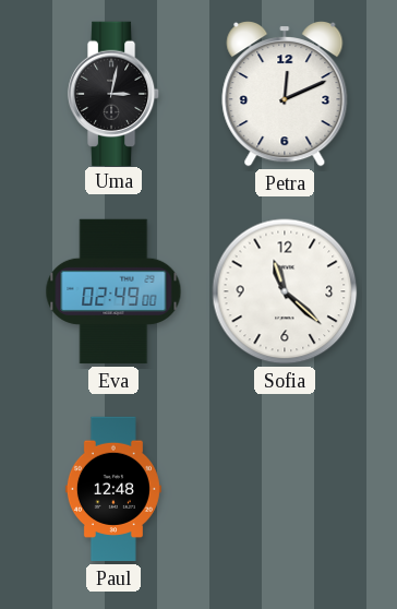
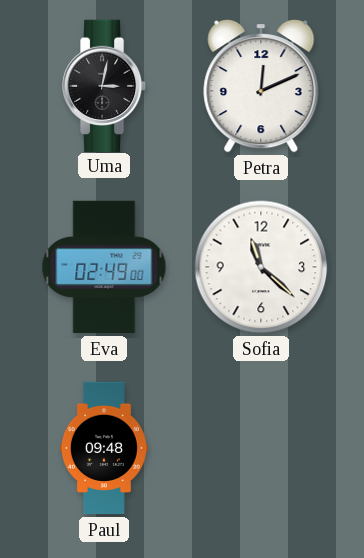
Paul: 12:48 -> 09:48
